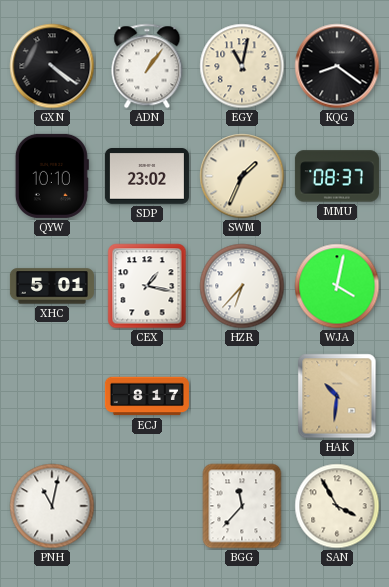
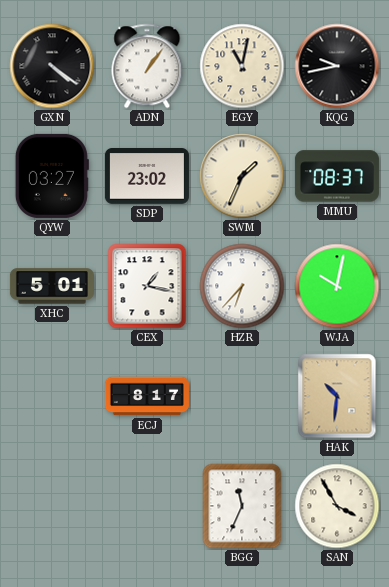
KQG: 8:21 -> 9:43
QYW: 10:10 -> 03:27
WJA: 4:02 -> 10:02
PNH: 11:02 -> none
BGG: 11:37 -> 11:34
